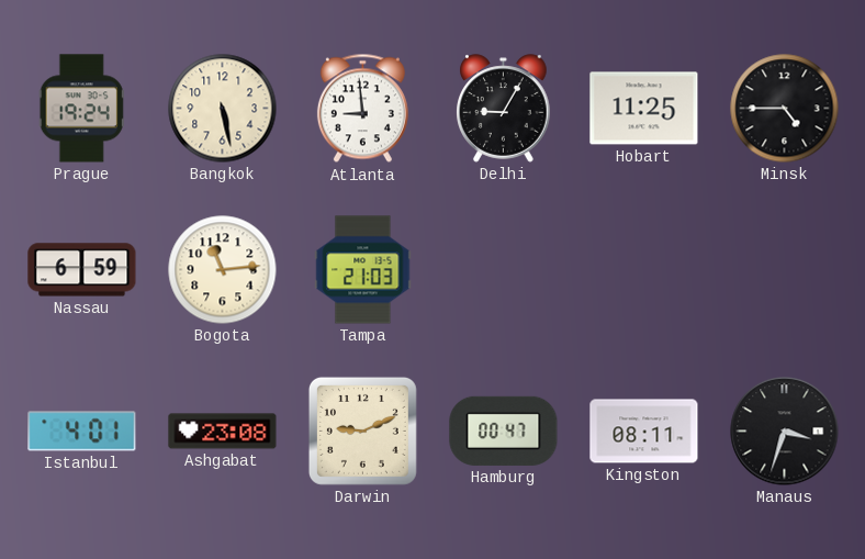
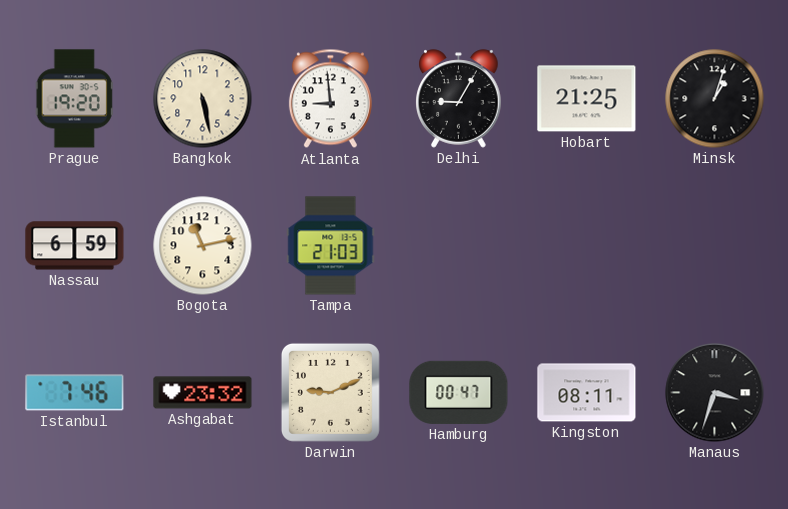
Prague: 19:24 -> 19:20
Hobart: 11:25 -> 21:25
Minsk: 4:45 -> 1:03
Bogota: 11:14 -> 11:13
Istanbul: 4:01 -> 7:46
Ashgabat: 23:08 -> 23:32
